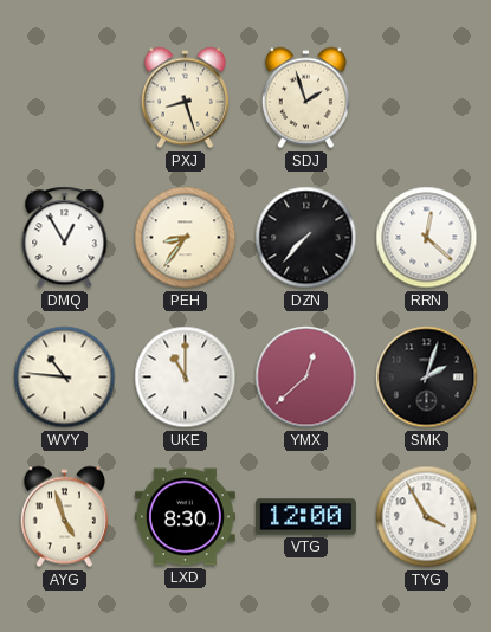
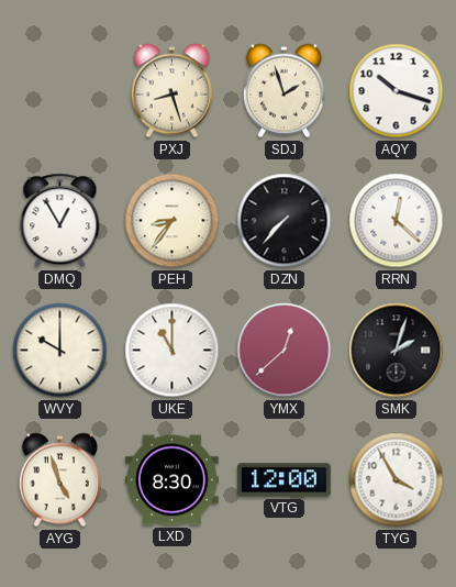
AQY: none -> 10:18
WVY: 10:46 -> 10:00
